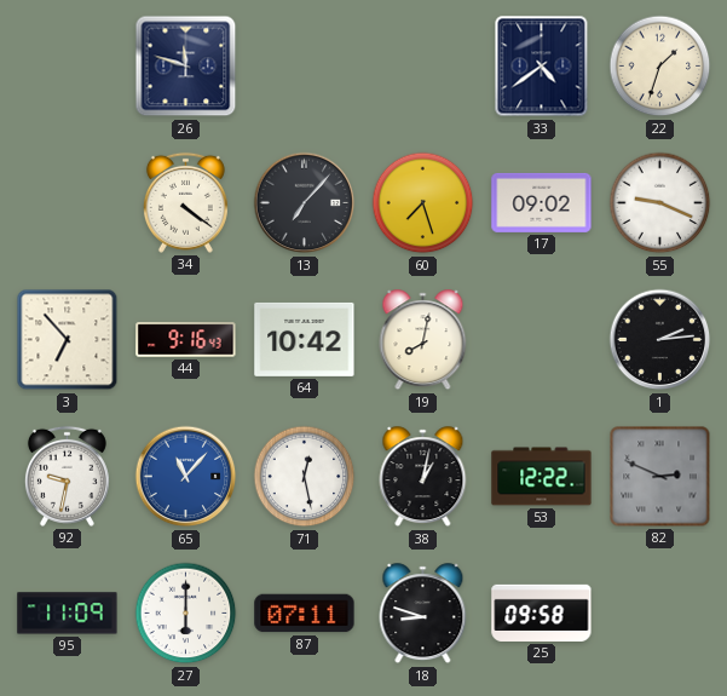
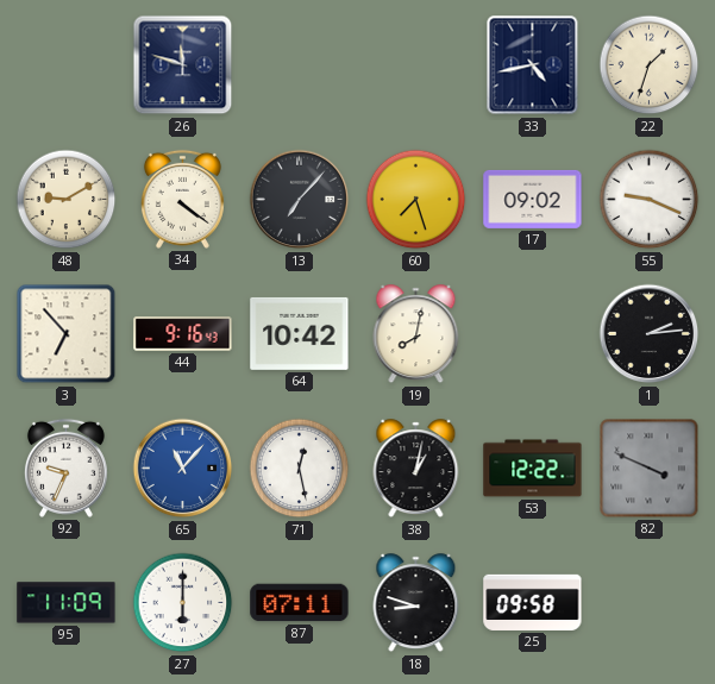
33: 4:39 -> 4:43
48: none -> 9:10
92: 9:32 -> 9:34
82: 2:49 -> 3:49
